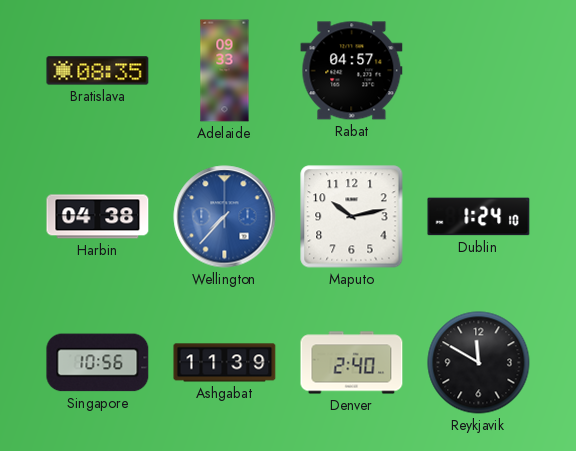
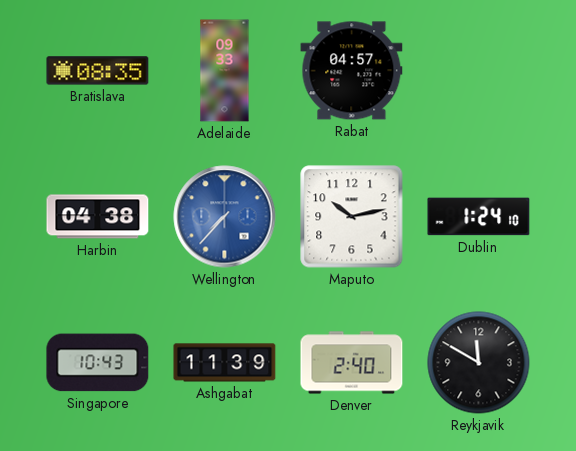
Singapore: 10:56 -> 10:43
